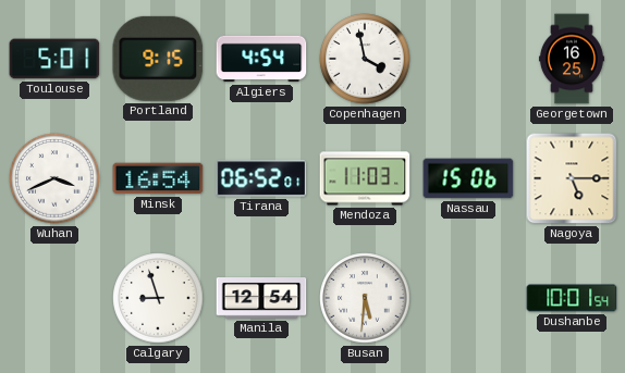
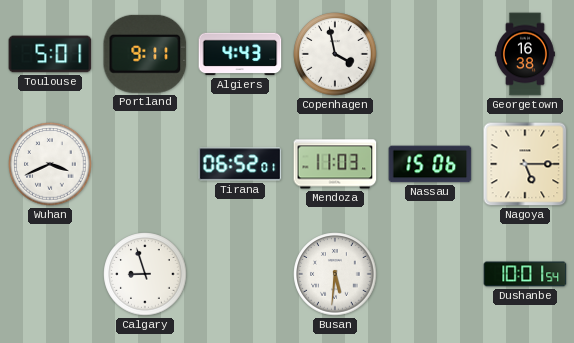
Portland: 9:15 -> 9:11
Algiers: 4:54 -> 4:43
Georgetown: 16:25 -> 16:38
Minsk: 16:54 -> none
Manila: 12:54 -> none
